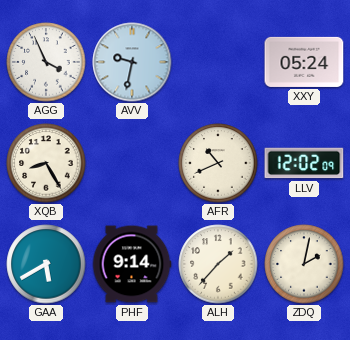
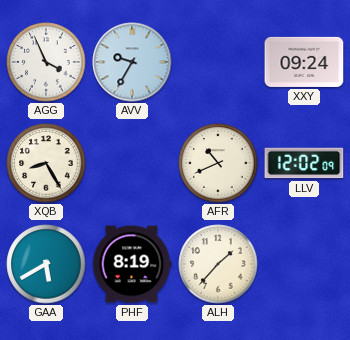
AVV: 9:32 -> 9:35
XXY: 05:24 -> 09:24
PHF: 9:14 -> 8:19
ZDQ: 2:02 -> none
